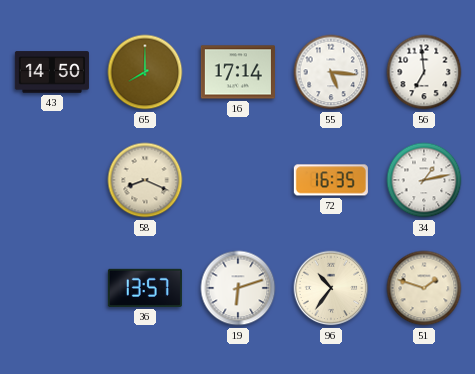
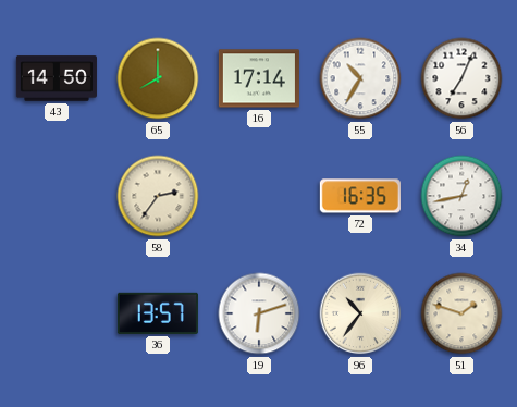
55: 5:16 -> 10:35
56: 6:59 -> 7:04
58: 8:19 -> 2:36
34: 1:13 -> 12:43
